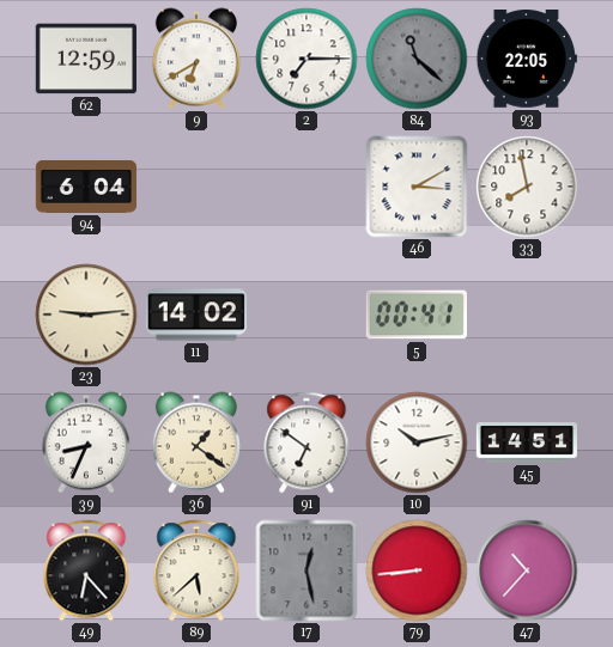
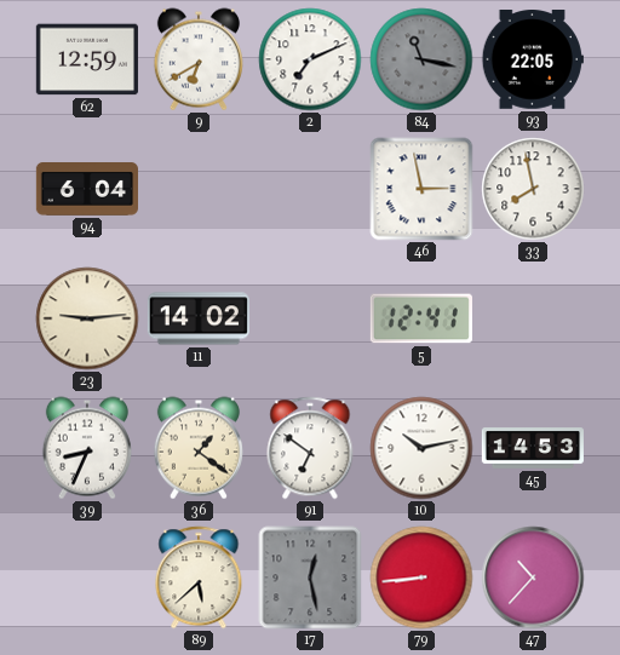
2: 7:15 -> 7:11
84: 11:22 -> 11:17
46: 3:10 -> 2:58
5: 00:41 -> 12:41
45: 14:51 -> 14:53
49: 6:23 -> none
